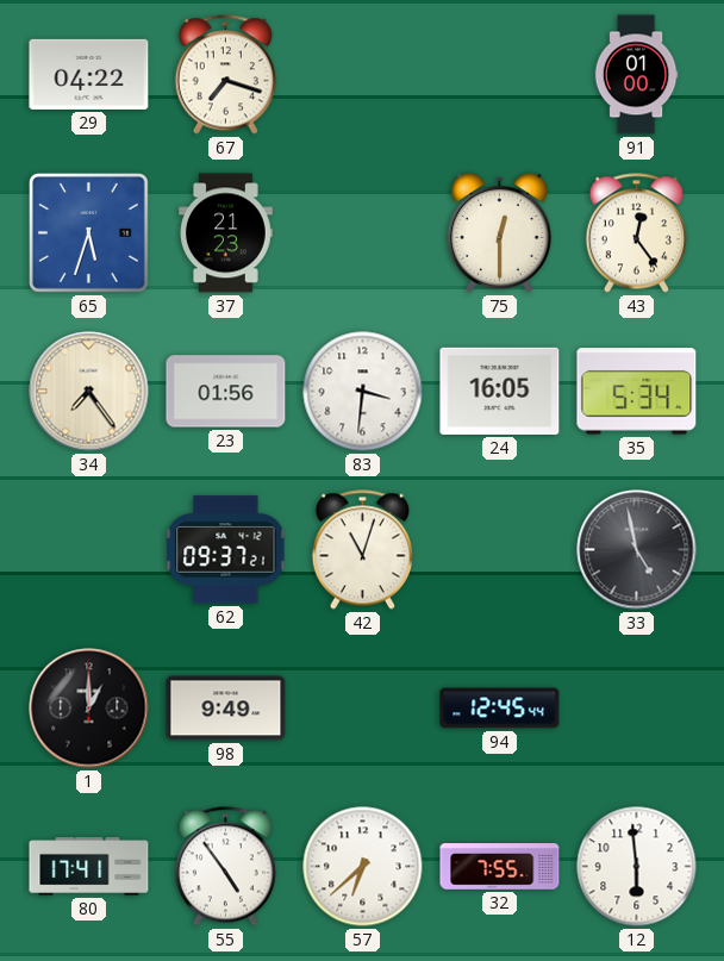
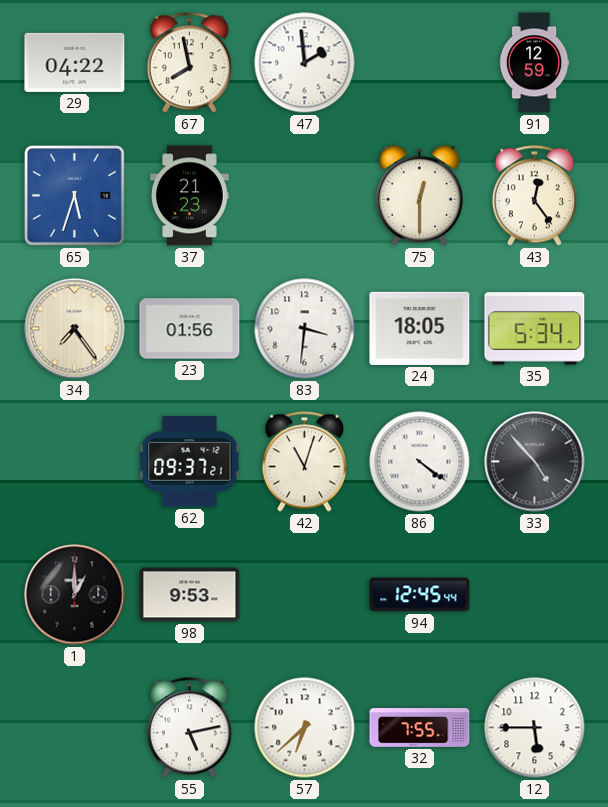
67: 7:18 -> 7:58
47: none -> 1:59
91: 01:00 -> 12:59
24: 16:05 -> 18:05
86: none -> 4:21
33: 4:58 -> 4:53
98: 9:49 -> 9:53
80: 17:41 -> none
55: 4:54 -> 5:13
12: 5:59 -> 5:45
